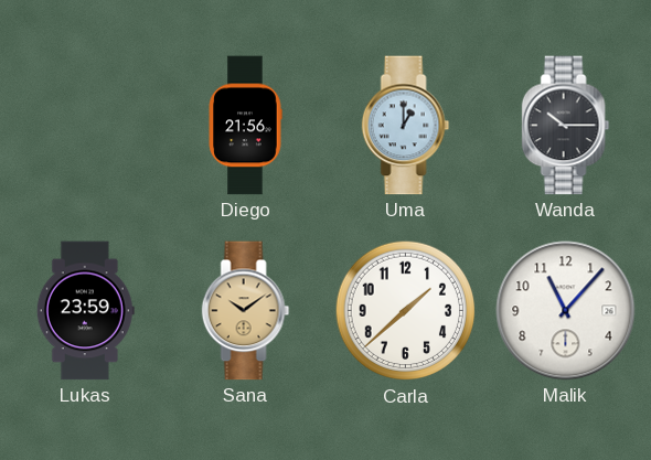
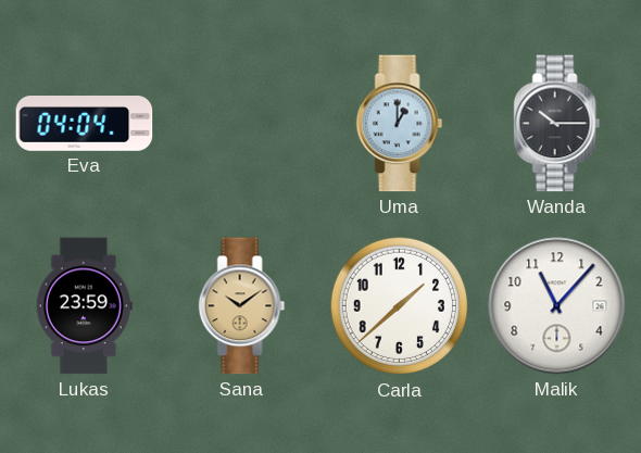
Eva: none -> 04:04
Diego: 21:56 -> none
